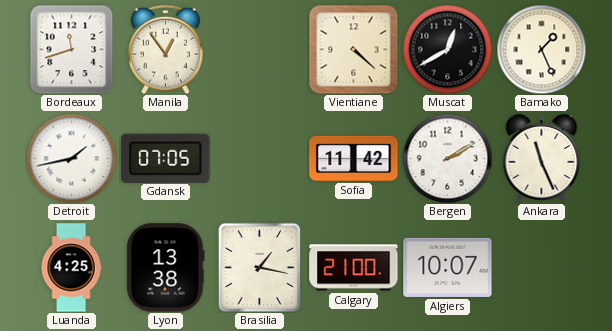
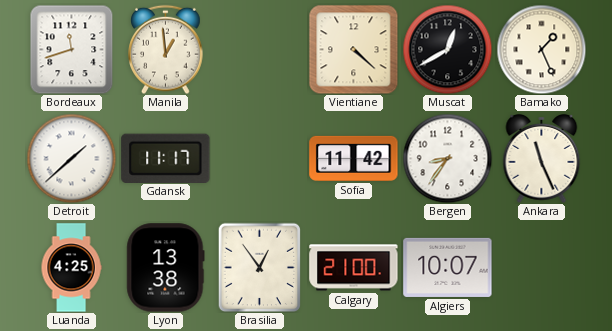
Manila: 12:54 -> 12:59
Detroit: 1:43 -> 1:38
Gdansk: 07:05 -> 11:17
Bergen: 2:10 -> 8:36
Brasilia: 1:17 -> 12:54
